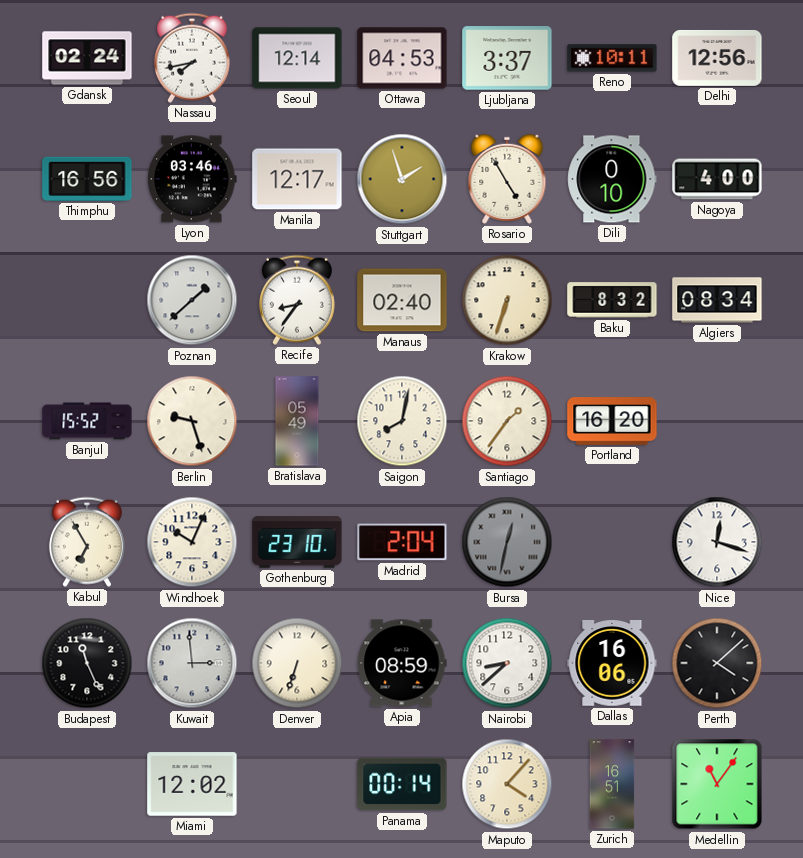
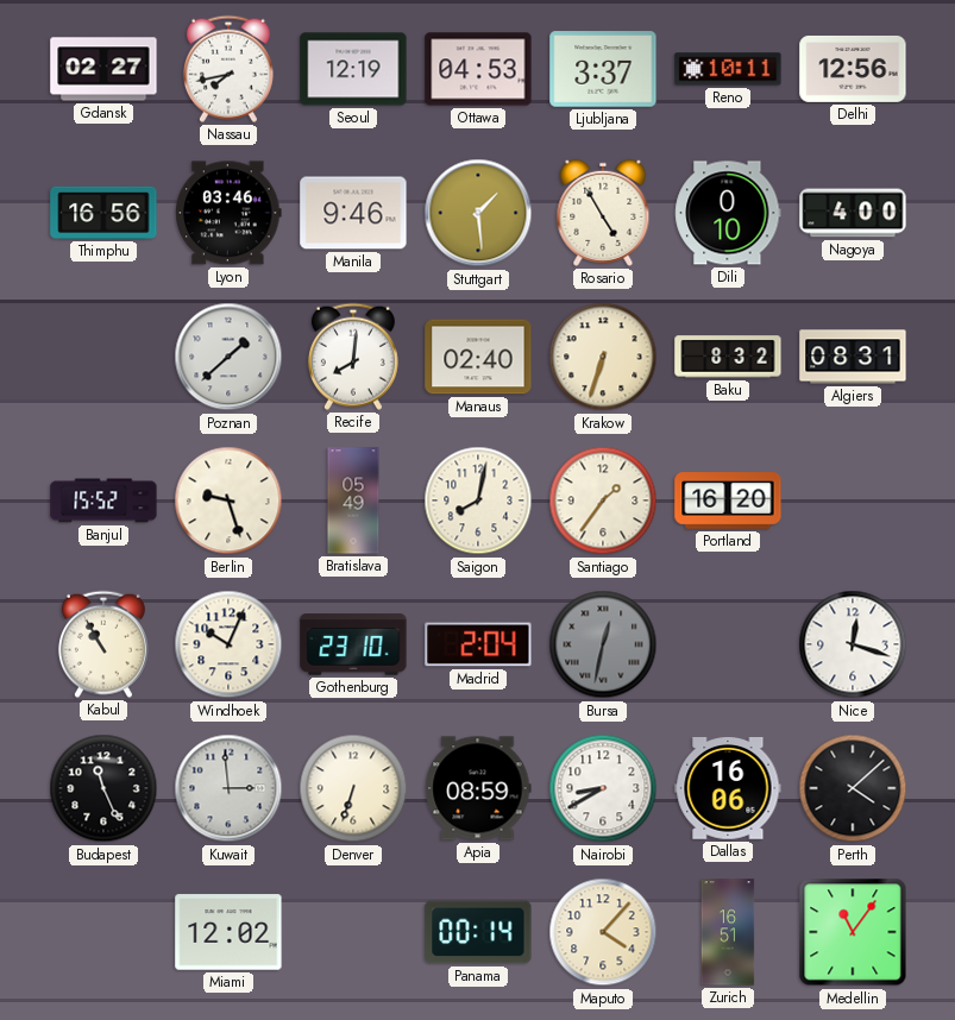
Gdansk: 02:24 -> 02:27
Seoul: 12:14 -> 12:19
Manila: 12:17 -> 9:46
Stuttgart: 1:57 -> 1:29
Recife: 8:36 -> 8:01
Algiers: 08:34 -> 08:31
Kabul: 6:55 -> 10:55
Nairobi: 8:38 -> 8:40
